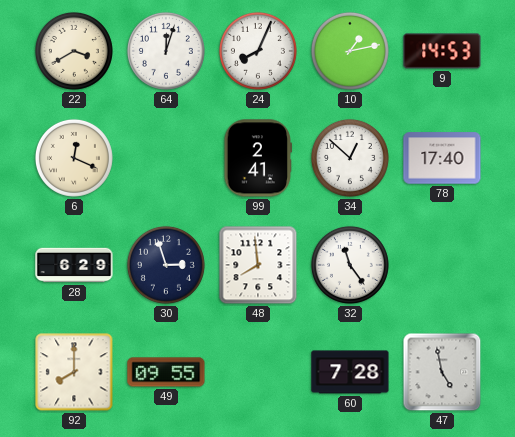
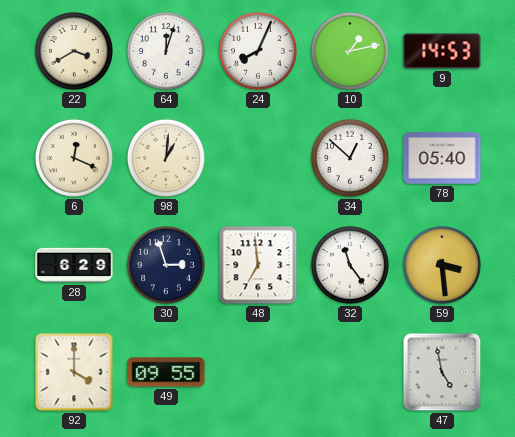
98: none -> 1:01
99: 2:41 -> none
78: 17:40 -> 05:40
48: 7:59 -> 6:59
59: none -> 3:29
92: 8:00 -> 4:00
60: 7:28 -> none
